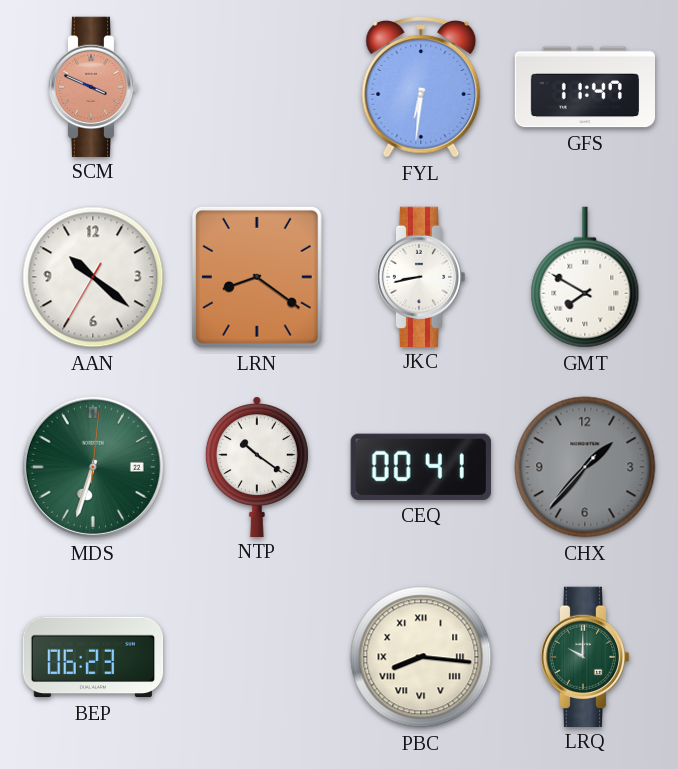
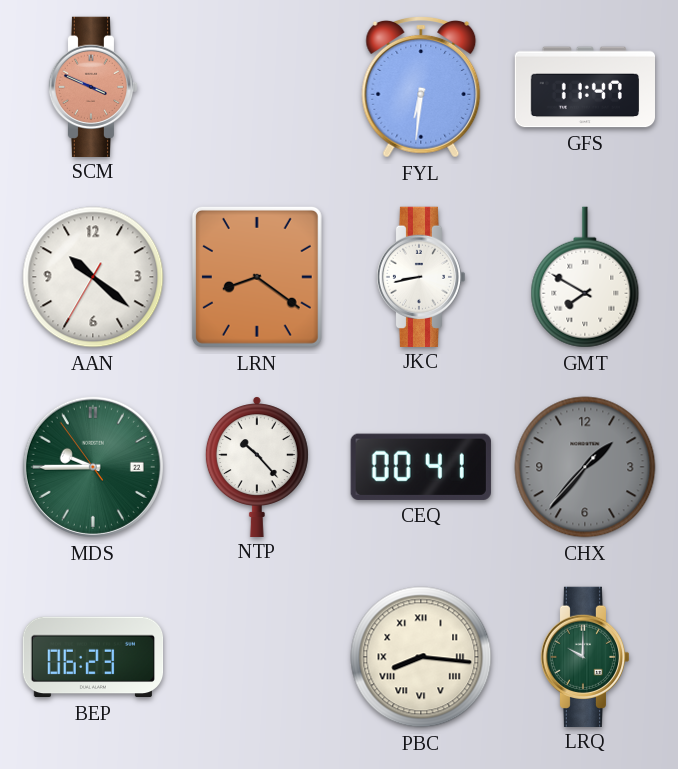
MDS: 6:33 -> 9:44
NTP: 10:21 -> 10:23
